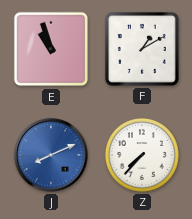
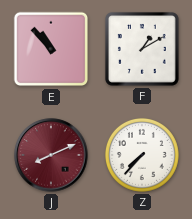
E: 10:57 -> 10:53
J dial: blue -> burgundy
